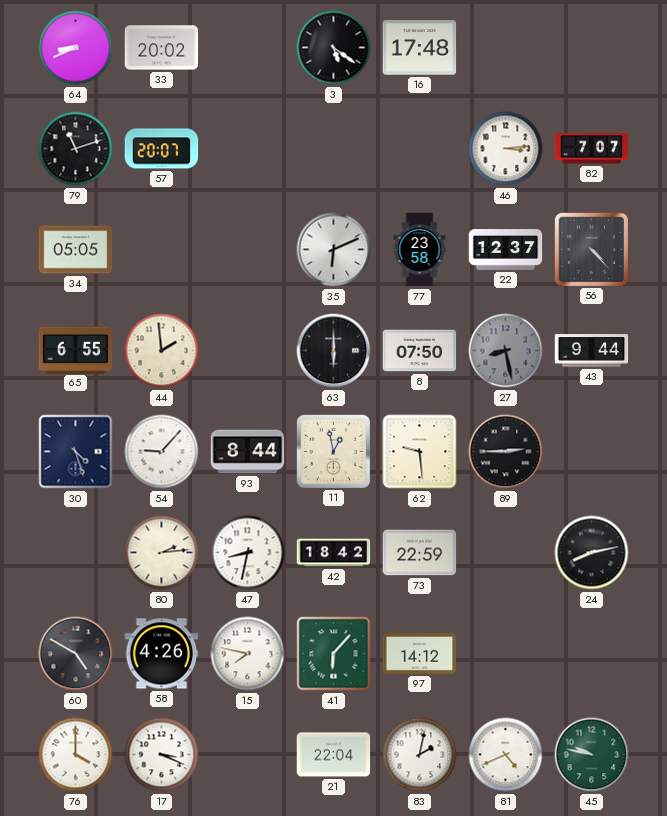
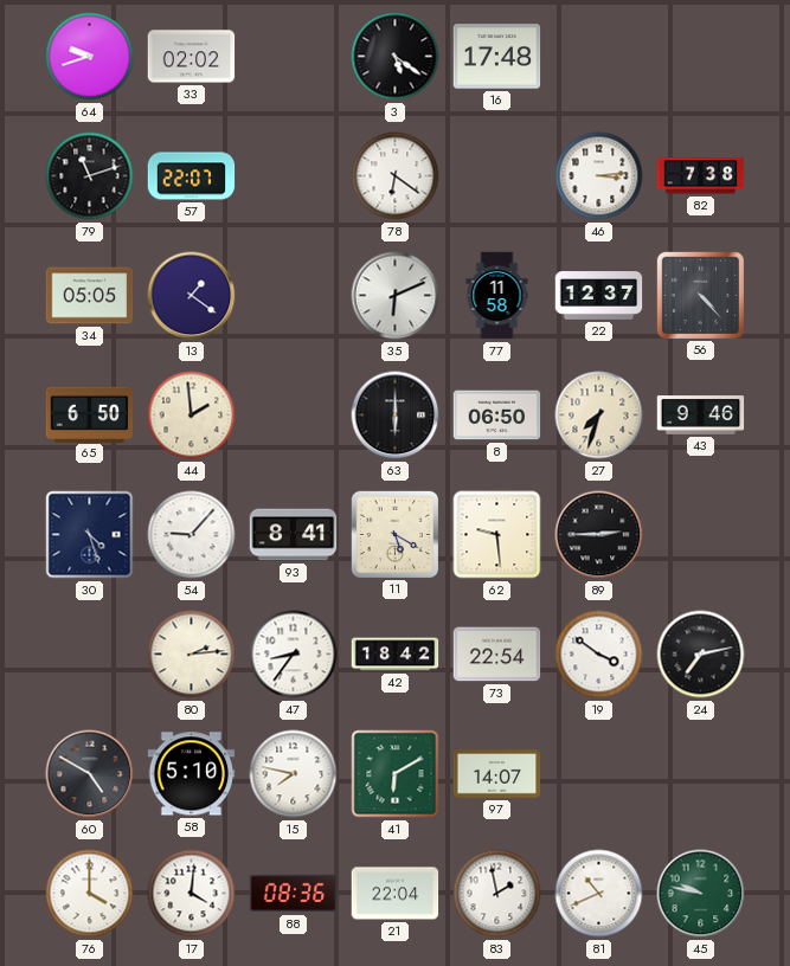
64: 8:41 -> 9:42
33: 20:02 -> 02:02
57: 20:07 -> 22:07
78: none -> 6:21
82: 7:07 -> 7:38
13: none -> 1:21
77: 23:58 -> 11:58
65: 6:55 -> 6:50
8: 07:50 -> 06:50
27: 8:28 -> 7:33
27 dial: grey -> cream
43: 9:44 -> 9:46
93: 8:44 -> 8:41
11: 12:58 -> 5:20
47: 8:32 -> 8:36
73: 22:59 -> 22:54
19: none -> 3:51
24: 8:13 -> 7:13
58: 4:26 -> 5:10
41: 6:07 -> 6:10
97: 14:12 -> 14:07
17: 3:19 -> 4:01
88: none -> 08:36
83: 2:02 -> 1:58
81: 4:41 -> 10:41
